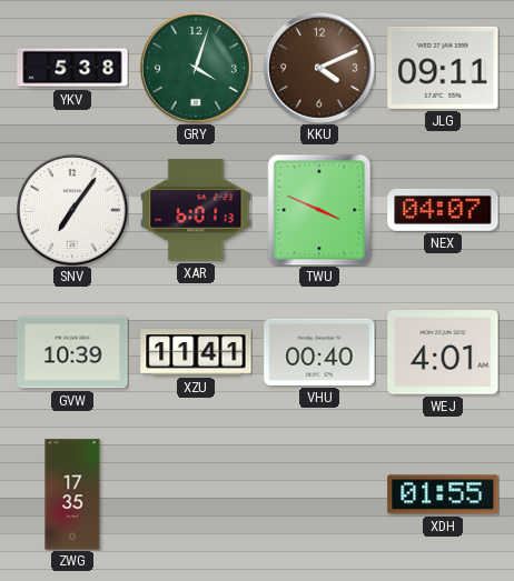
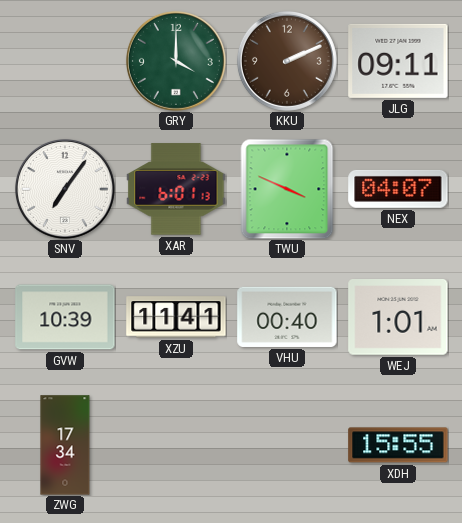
YKV: 5:38 -> none
GRY: 4:03 -> 4:00
KKU: 4:11 -> 2:11
WEJ: 4:01 -> 1:01
ZWG: 17:35 -> 17:34
XDH: 01:55 -> 15:55
